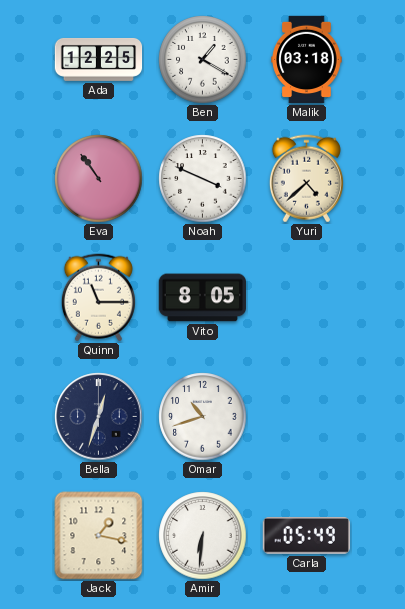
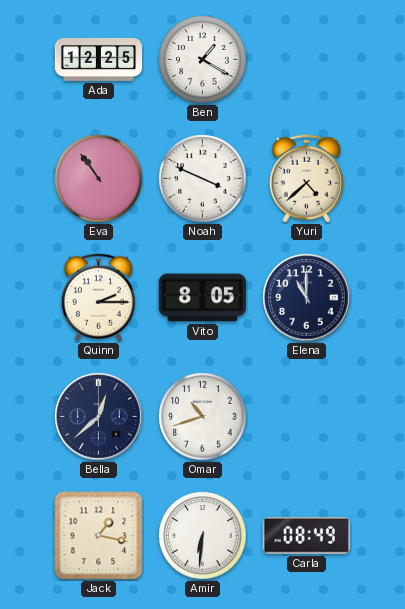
Malik: 03:18 -> none
Quinn: 11:15 -> 2:15
Elena: none -> 11:00
Bella: 12:33 -> 12:38
Carla: 05:49 -> 08:49
